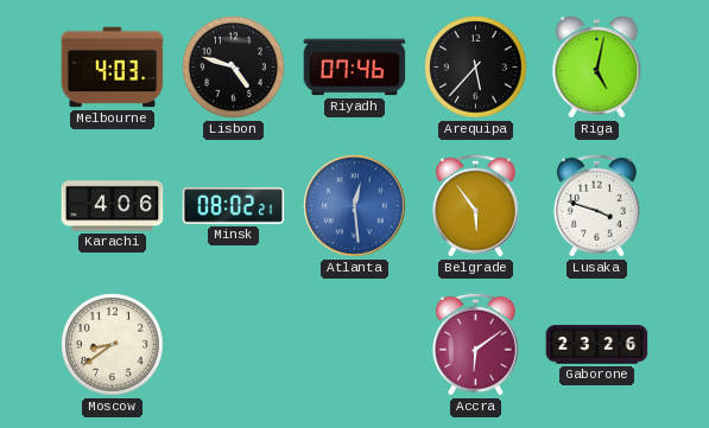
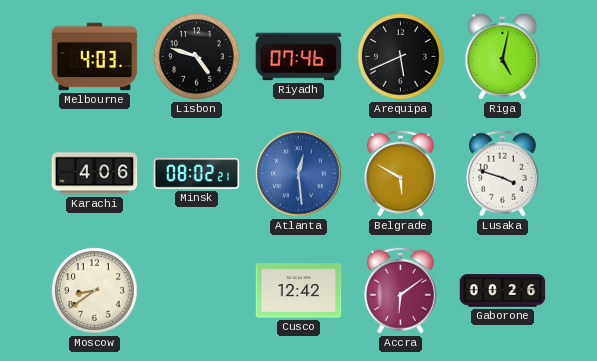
Arequipa: 5:37 -> 5:41
Belgrade: 5:54 -> 5:50
Cusco: none -> 12:42
Gaborone: 23:26 -> 00:26
